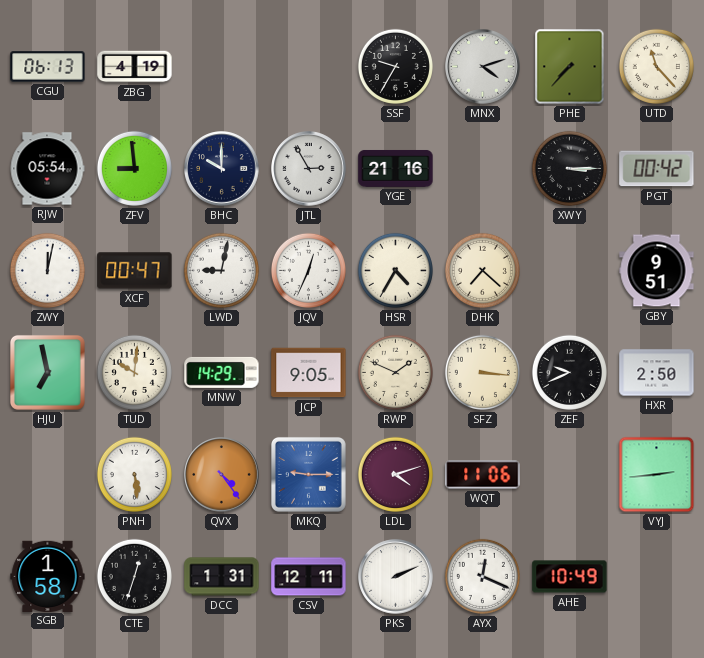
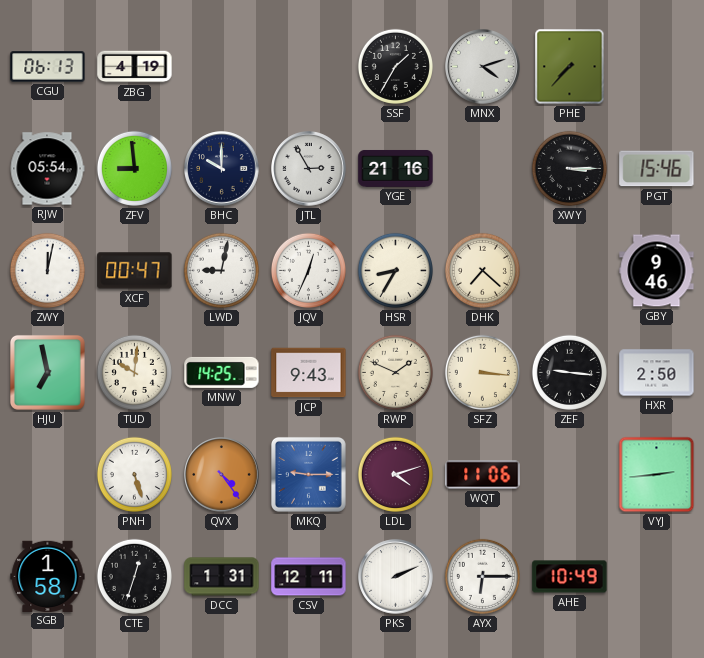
SSF: 9:35 -> 1:35
UTD: 11:23 -> none
PGT: 00:42 -> 15:46
HSR: 4:35 -> 8:35
GBY: 9:51 -> 9:46
MNW: 14:29 -> 14:25
JCP: 9:05 -> 9:43
ZEF: 9:41 -> 9:16
PNH: 5:29 -> 5:27
AYX: 12:19 -> 6:15
